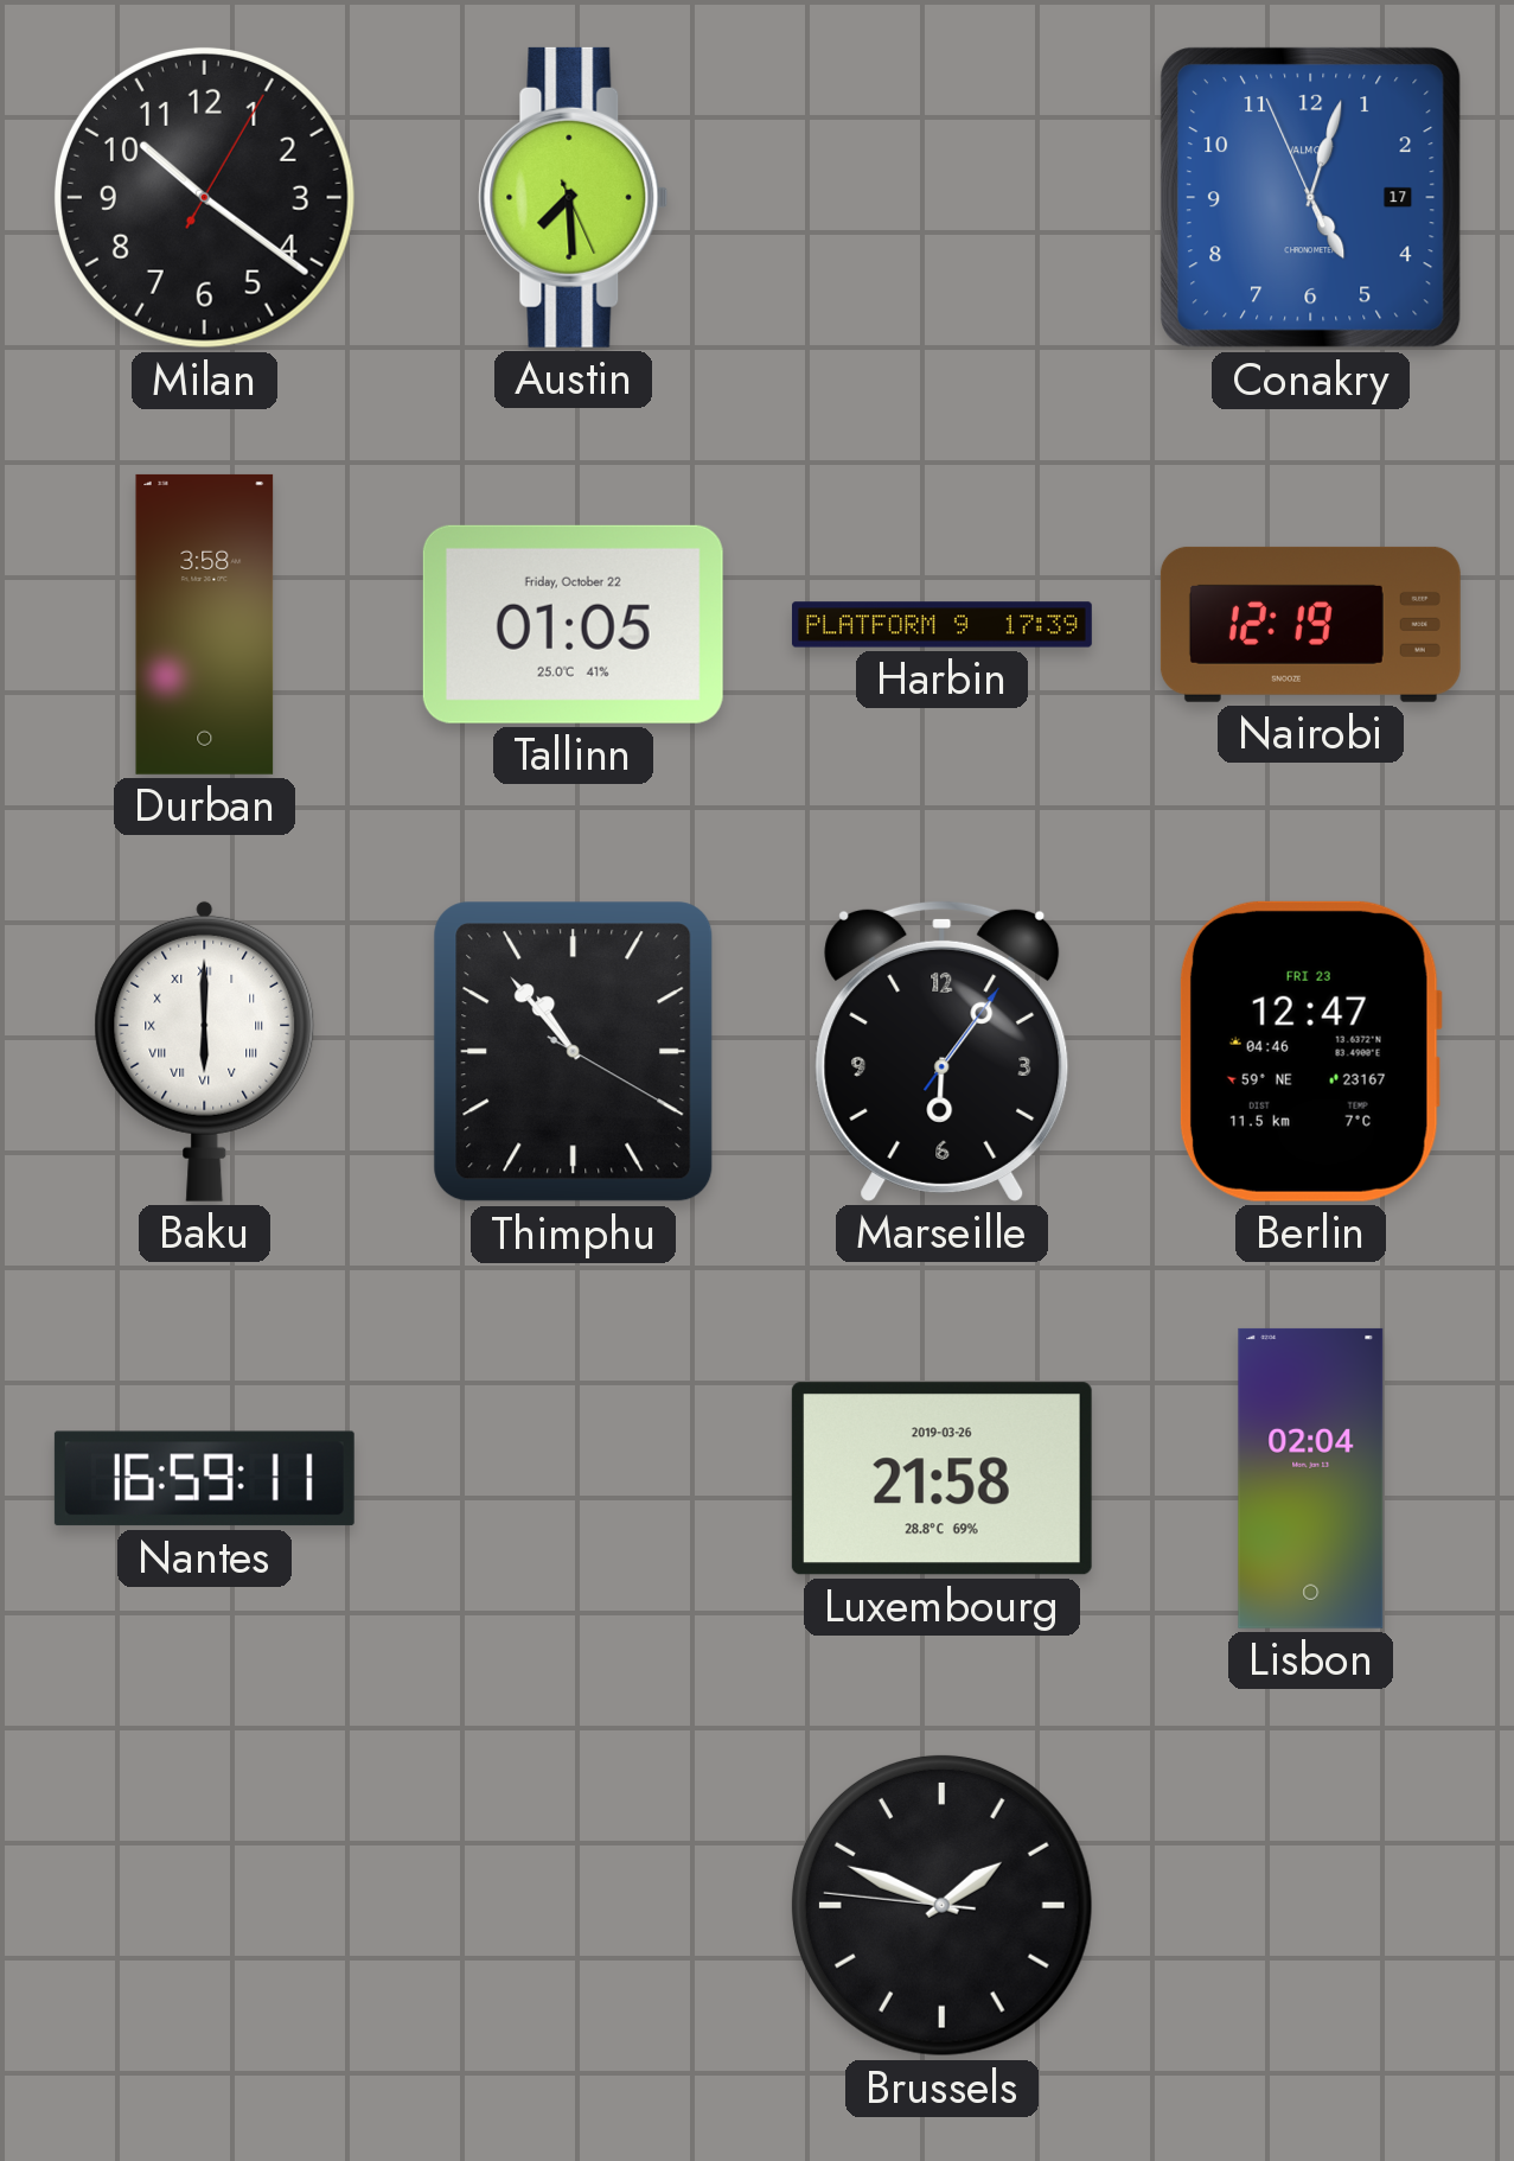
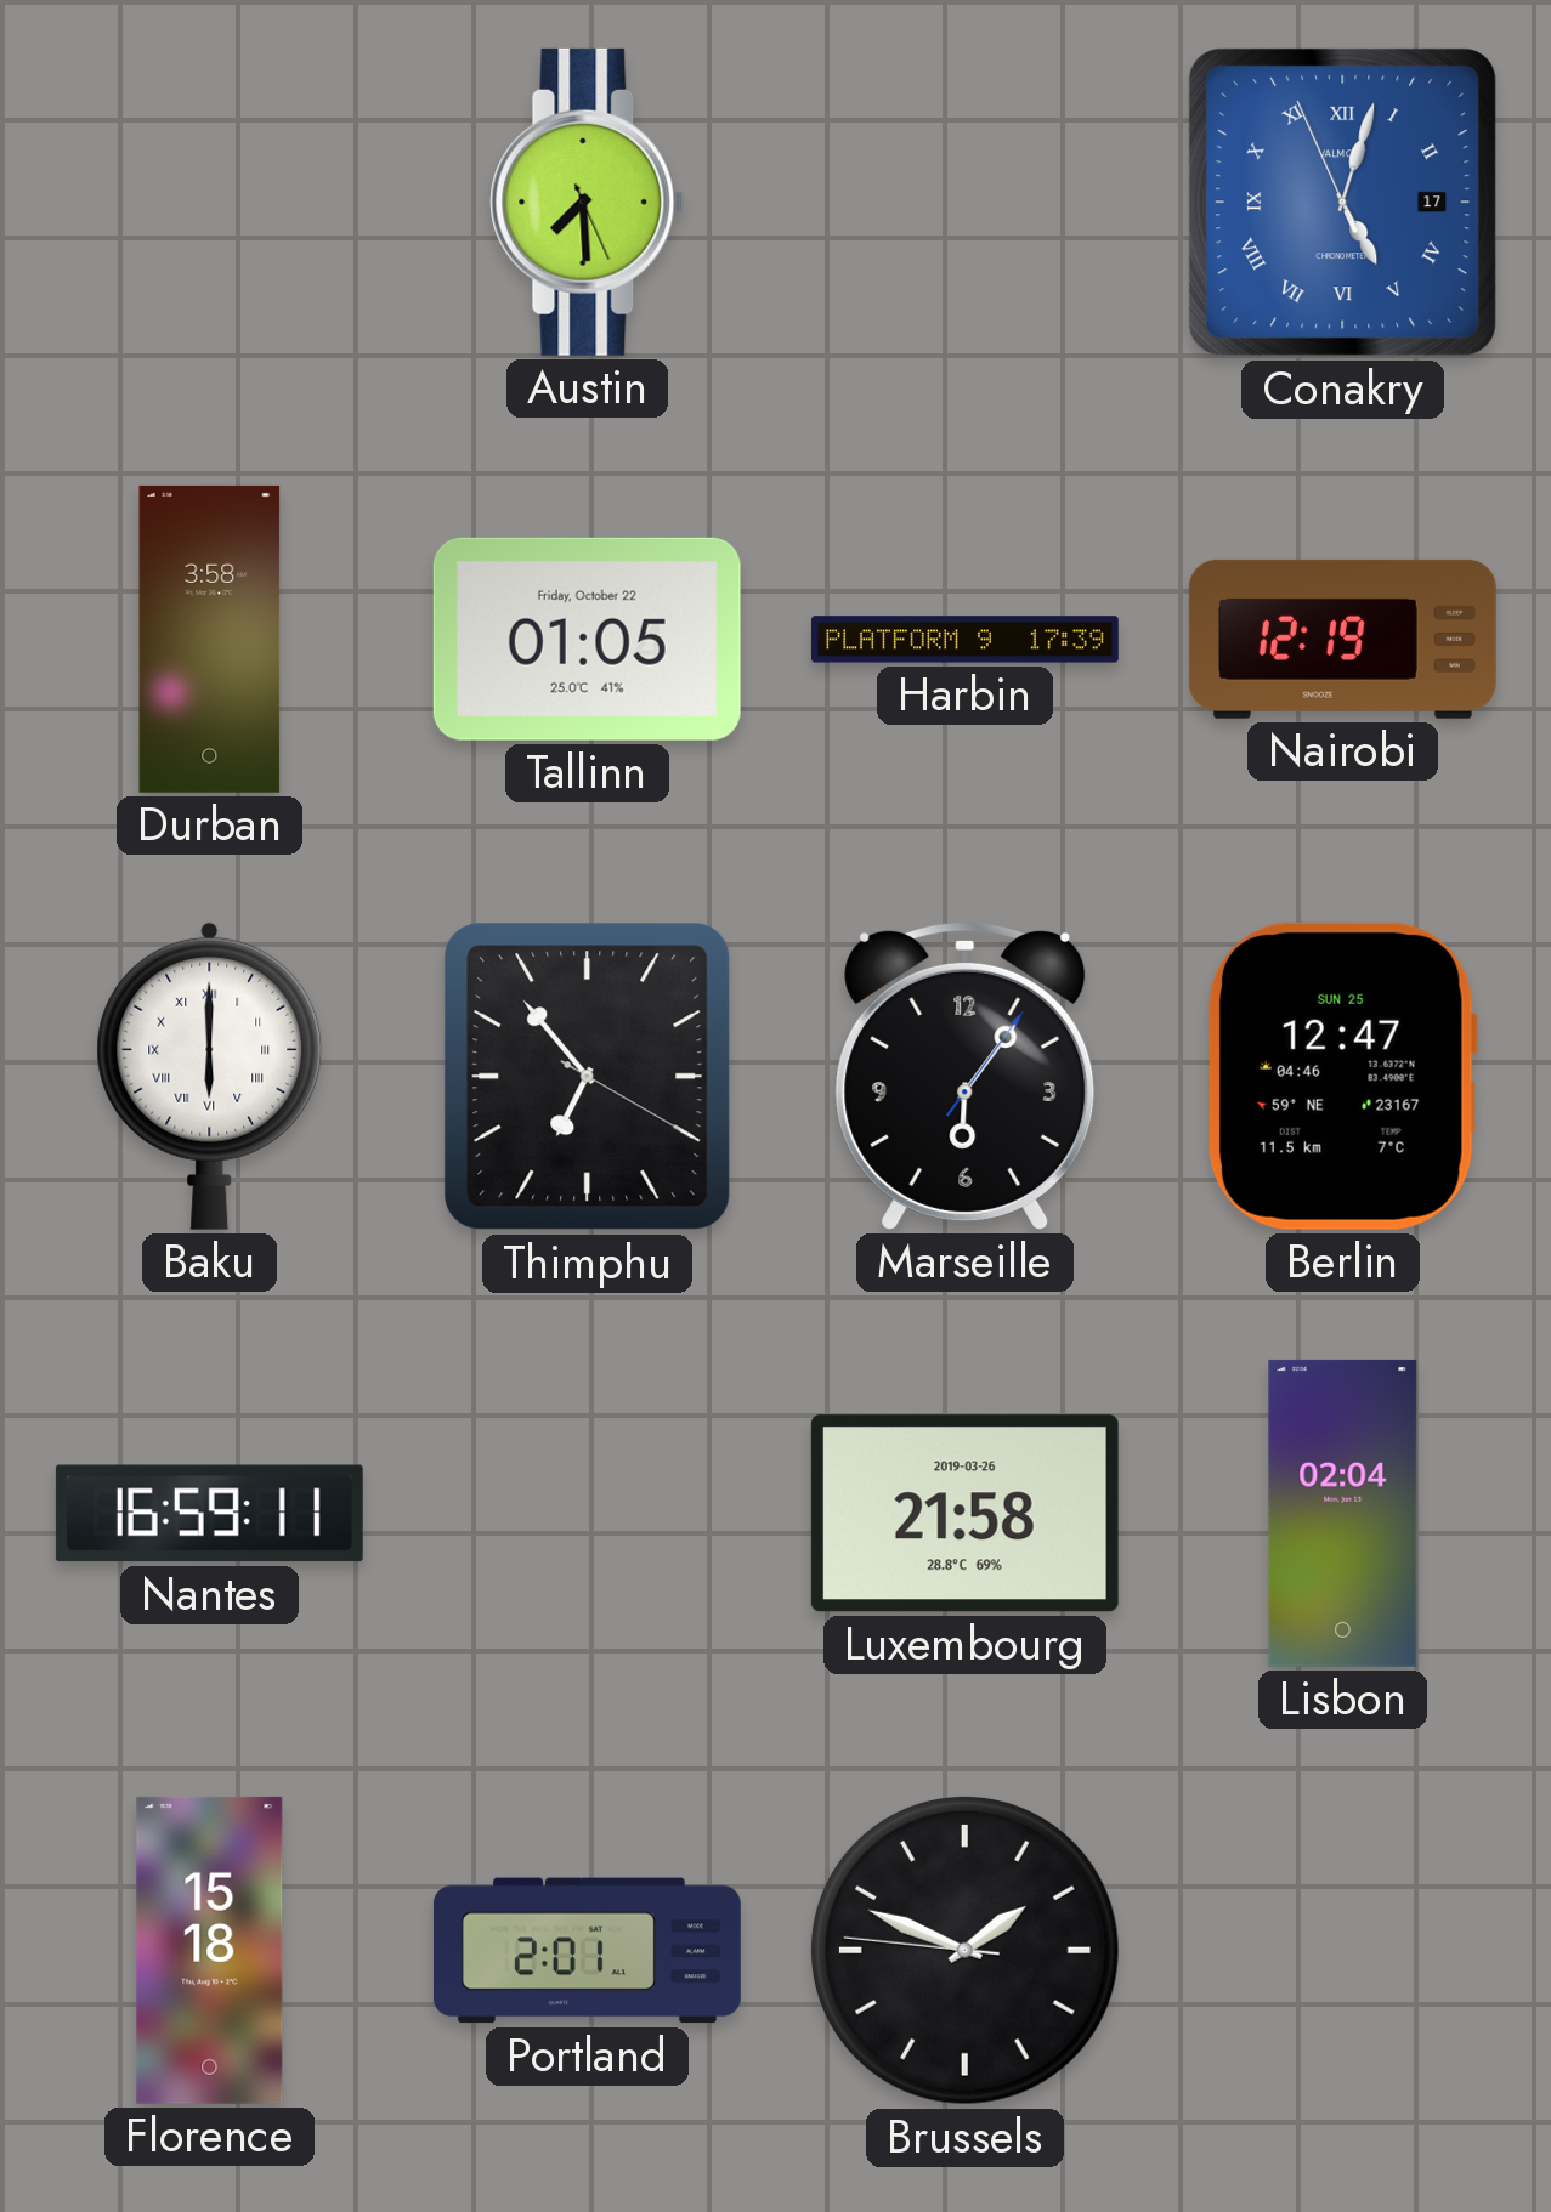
Milan: 10:21 -> none
Conakry numerals: Arabic -> Roman
Thimphu: 10:53 -> 6:53
Berlin date: FRI 23 -> SUN 25
Florence: none -> 15:18
Portland: none -> 2:01
